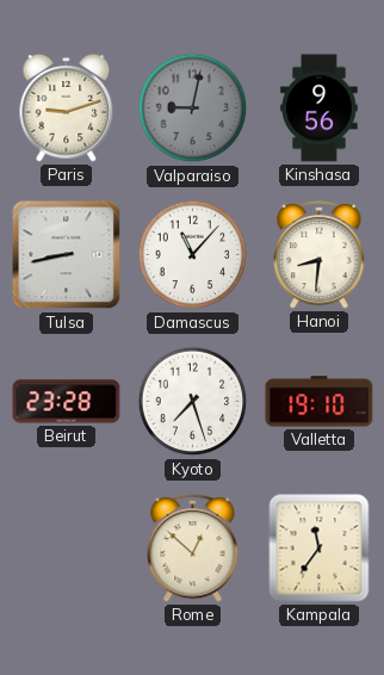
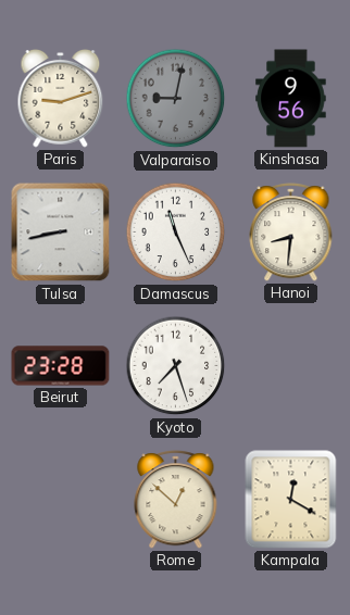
Damascus: 11:07 -> 11:26
Valletta: 19:10 -> none
Kampala: 11:36 -> 12:20
